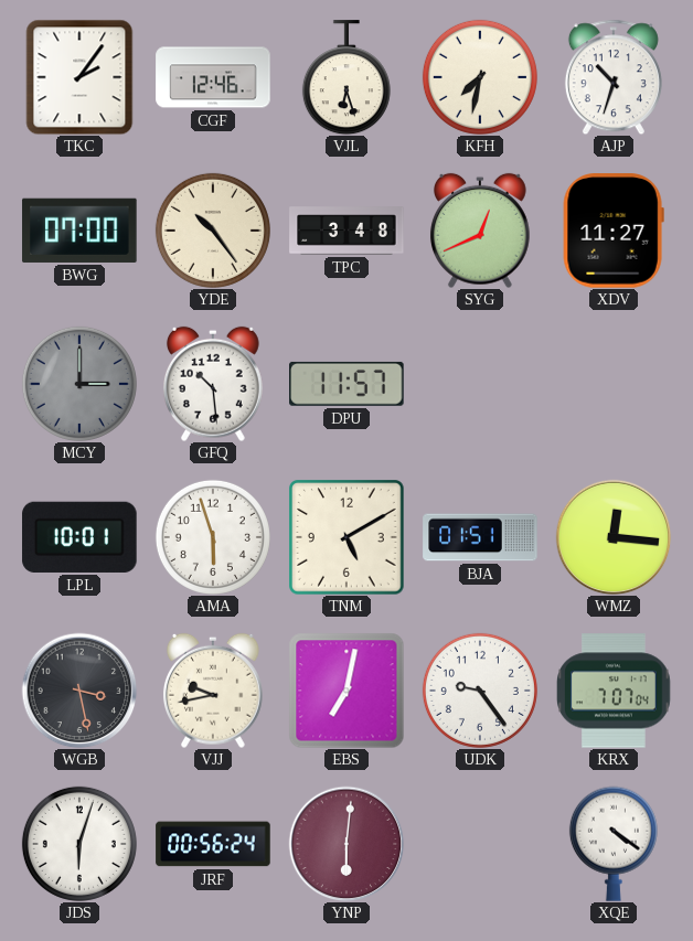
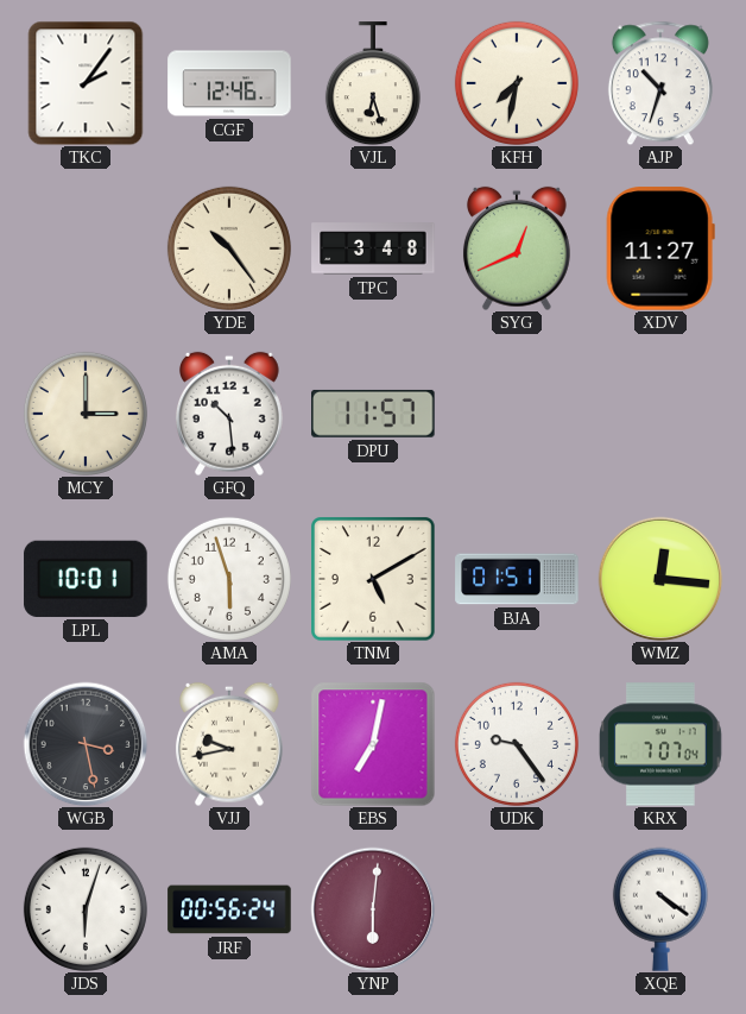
BWG: 07:00 -> none
MCY dial: grey -> cream
